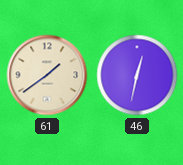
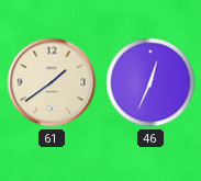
46: 12:32 -> 12:34
